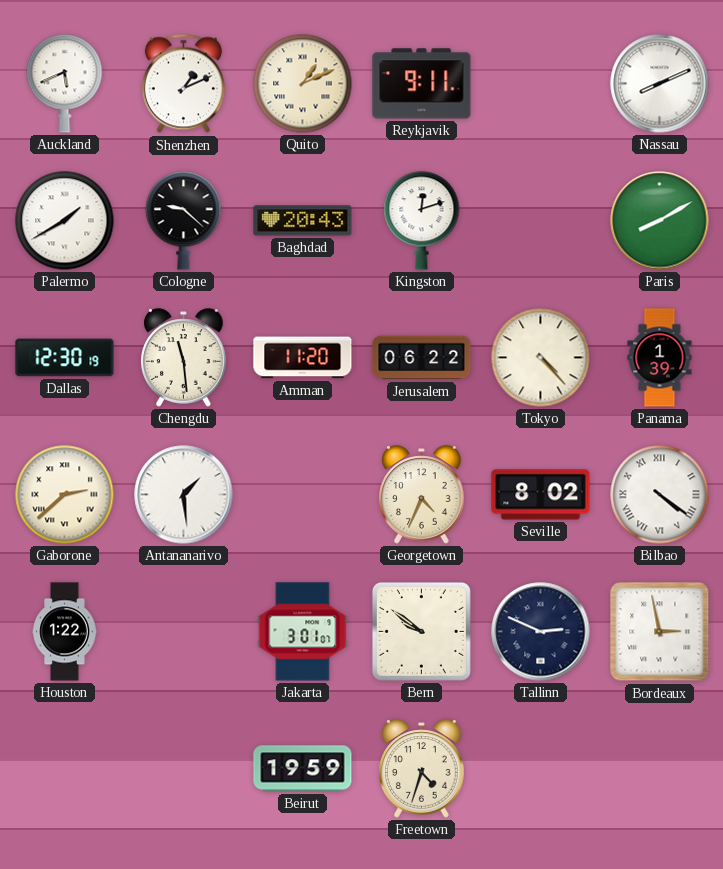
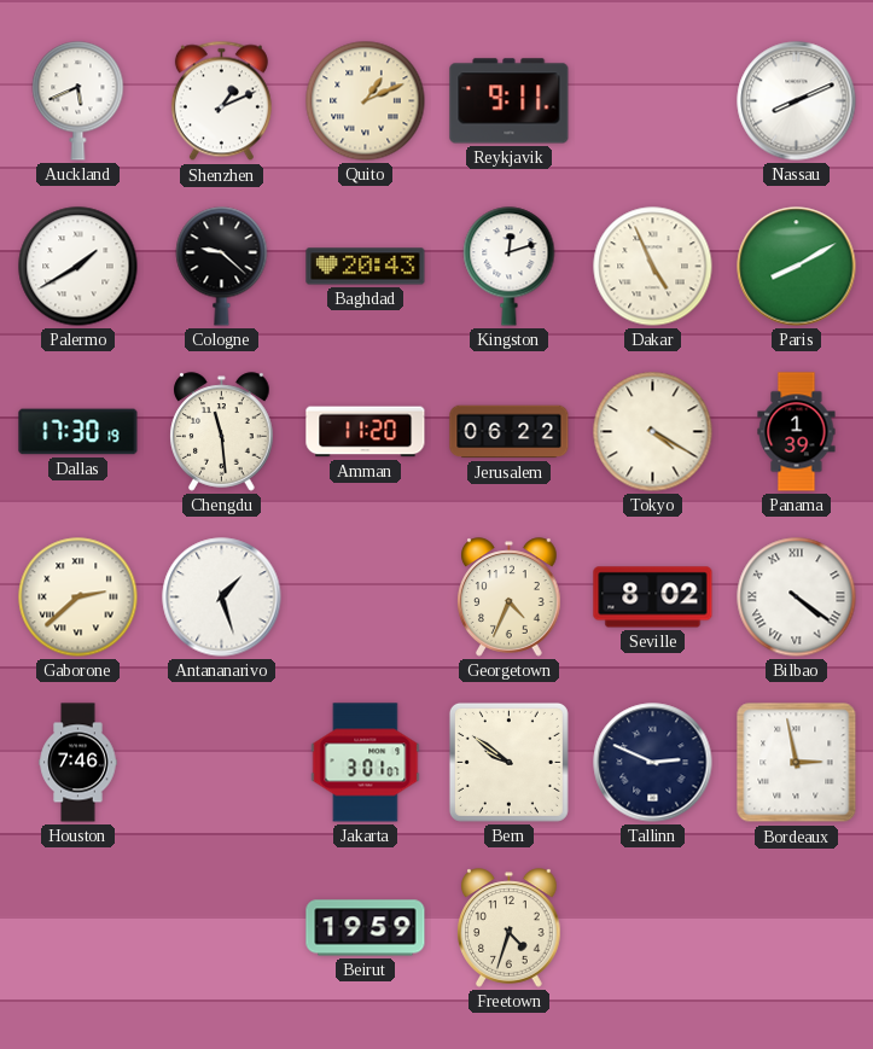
Dakar: none -> 4:56
Dallas: 12:30 -> 17:30
Tokyo: 4:23 -> 4:20
Antananarivo: 1:29 -> 1:27
Houston: 1:22 -> 7:46
